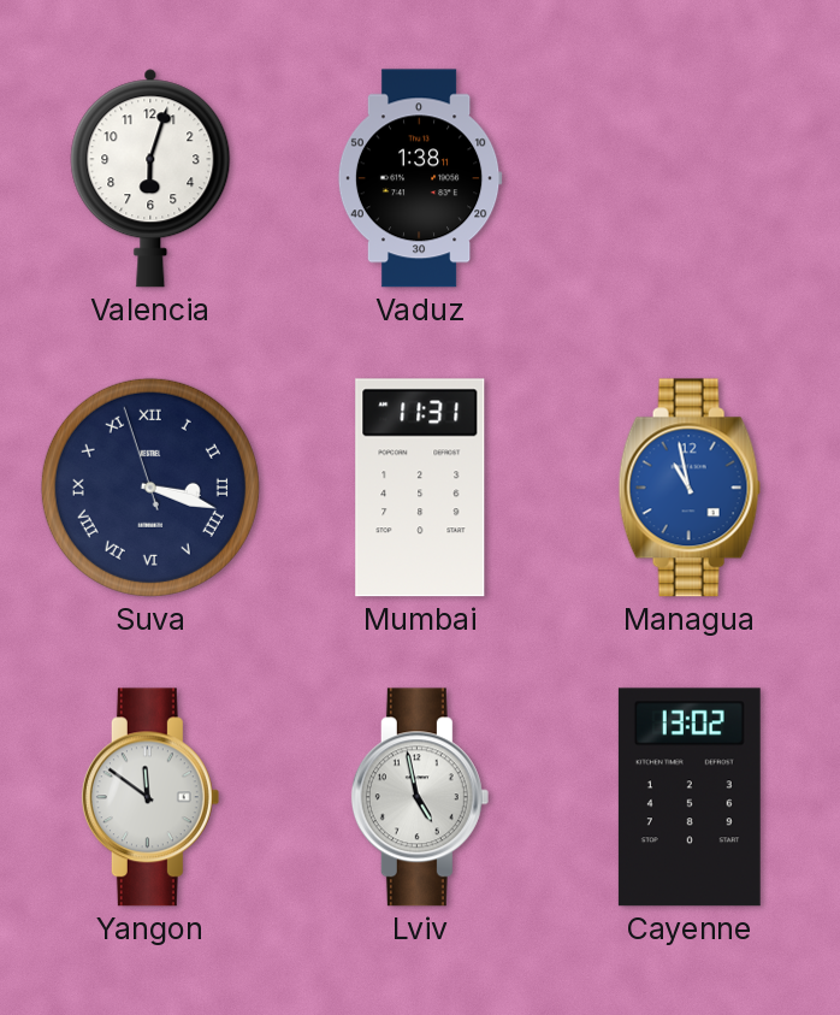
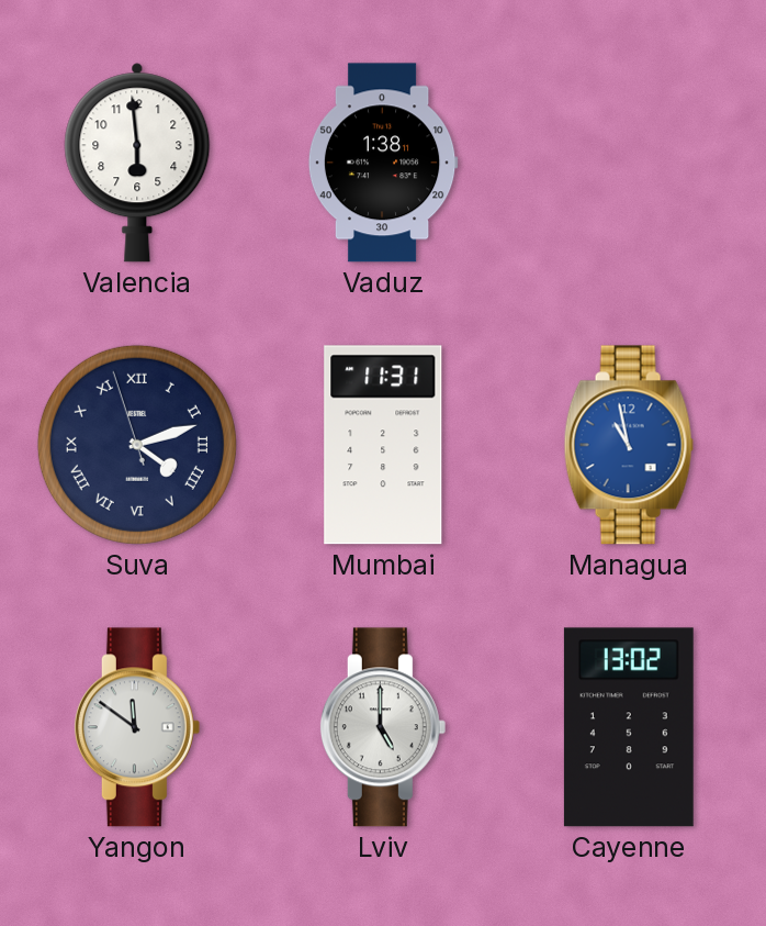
Valencia: 6:03 -> 5:59
Suva: 3:17 -> 4:11
Lviv: 4:58 -> 5:00
